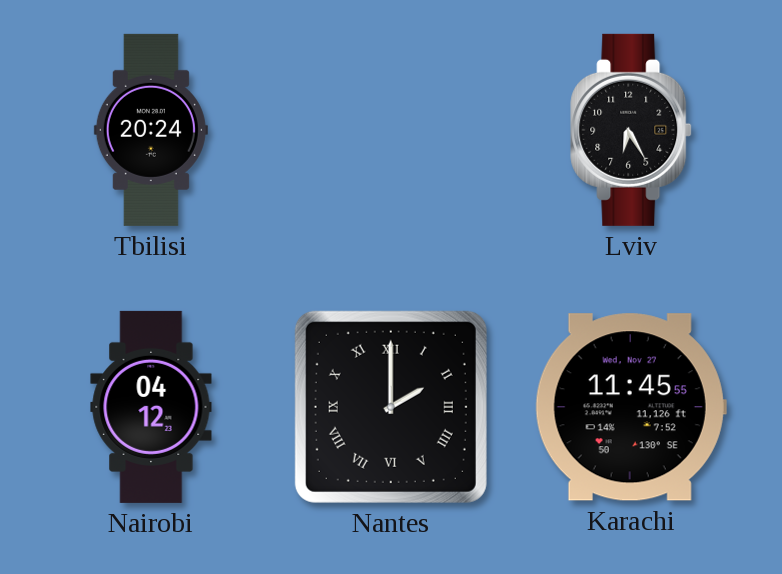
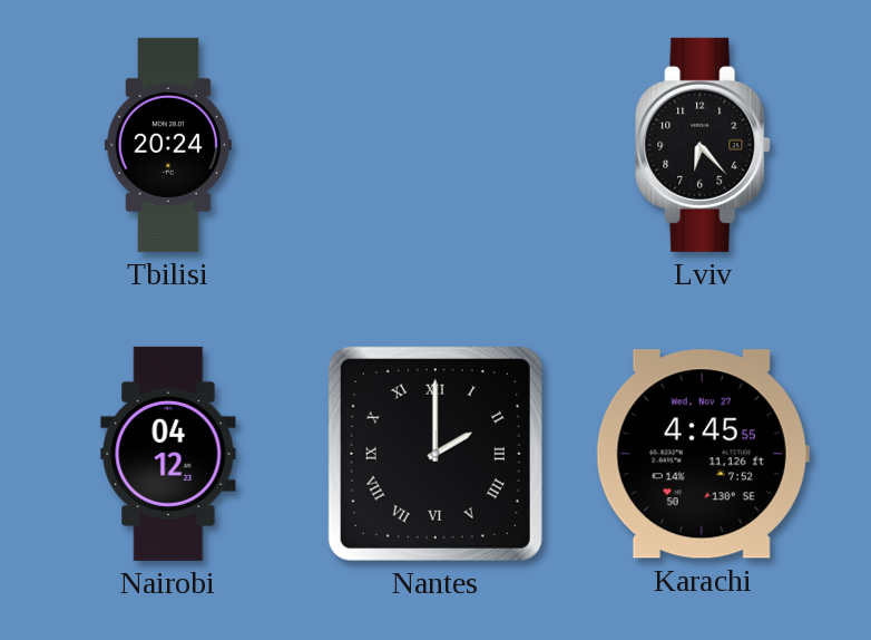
Lviv: 6:25 -> 6:23
Karachi: 11:45 -> 4:45
